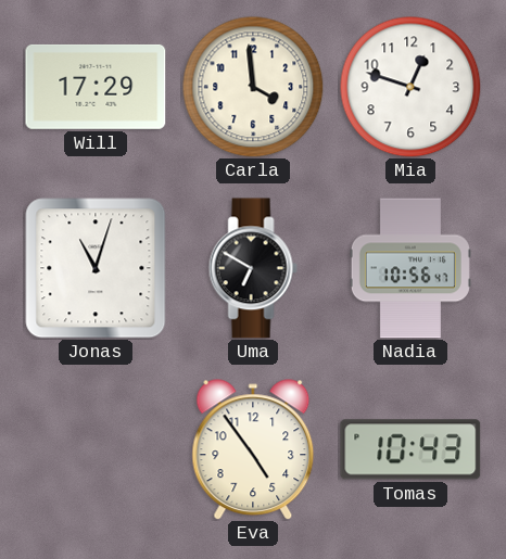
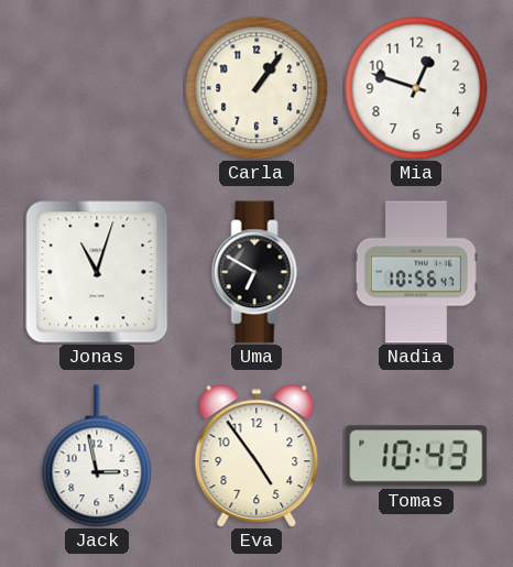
Will: 17:29 -> none
Carla: 3:59 -> 1:06
Jack: none -> 2:58
